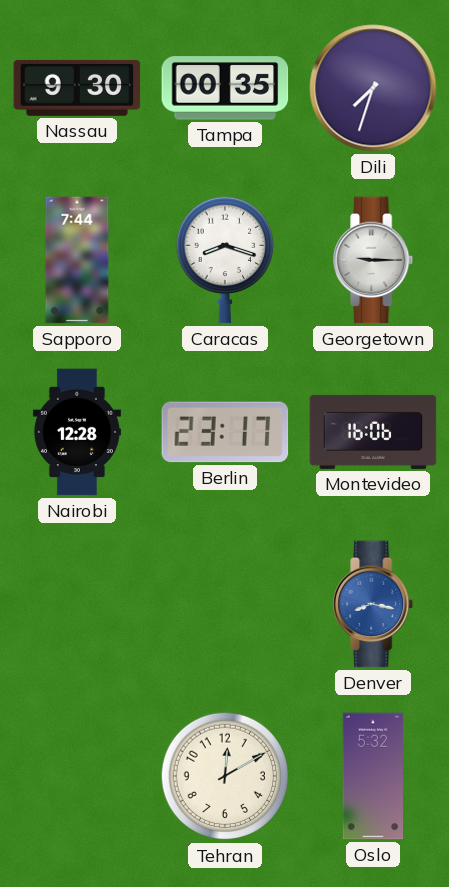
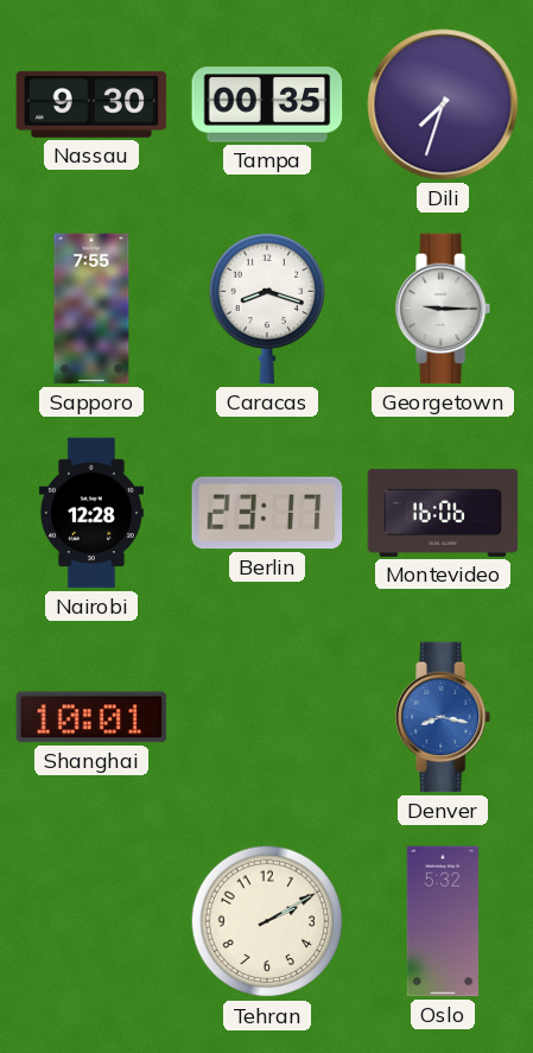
Sapporo: 7:44 -> 7:55
Shanghai: none -> 10:01
Tehran: 12:10 -> 2:10
